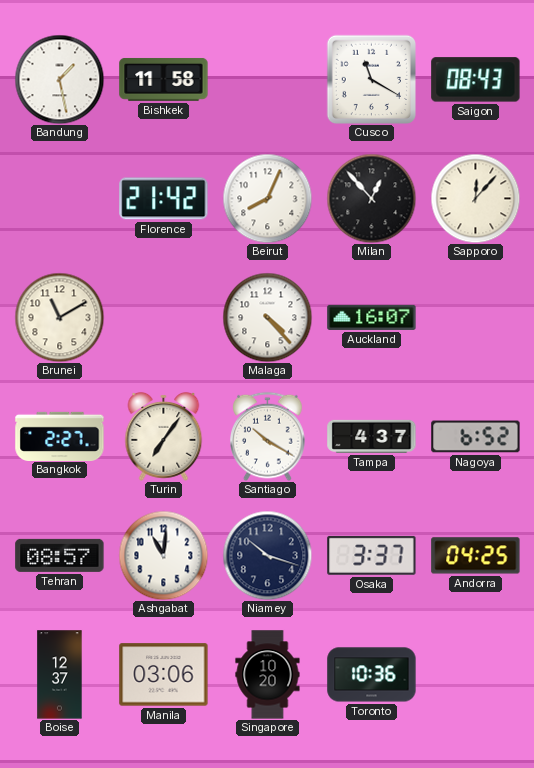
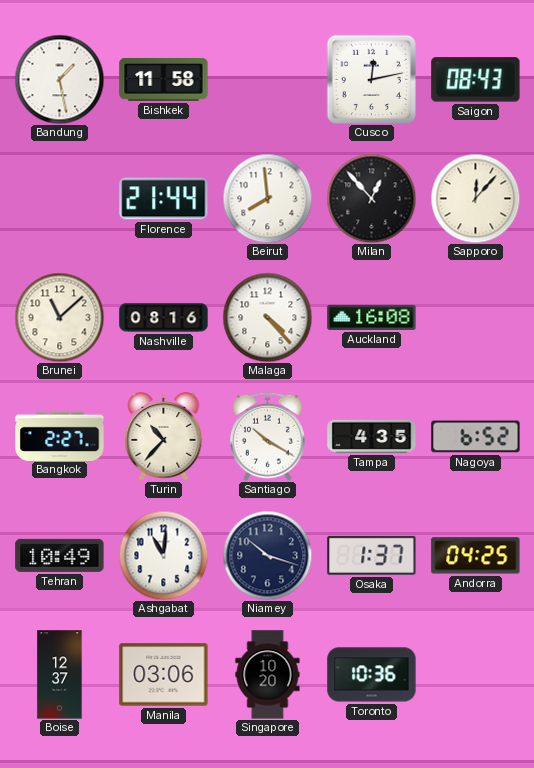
Cusco: 11:20 -> 12:13
Florence: 21:42 -> 21:44
Beirut: 8:04 -> 7:59
Brunei: 11:10 -> 11:08
Nashville: none -> 08:16
Auckland: 16:07 -> 16:08
Turin: 7:06 -> 10:37
Tampa: 4:37 -> 4:35
Tehran: 08:57 -> 10:49
Osaka: 3:37 -> 1:37
